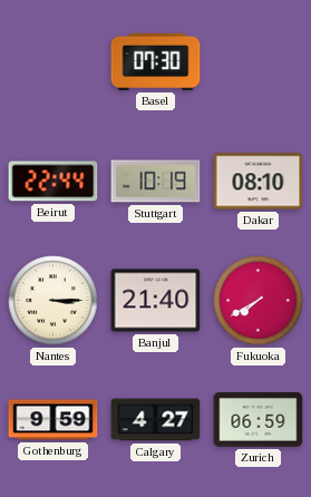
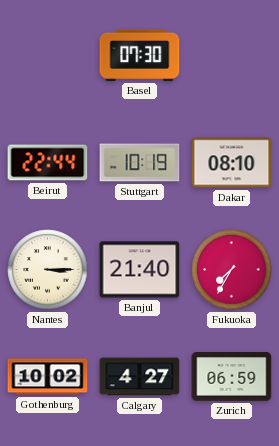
Fukuoka: 7:40 -> 7:35
Gothenburg: 9:59 -> 10:02
